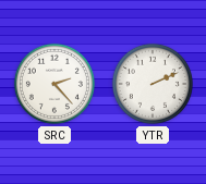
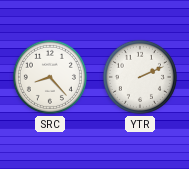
SRC: 2:23 -> 8:23
